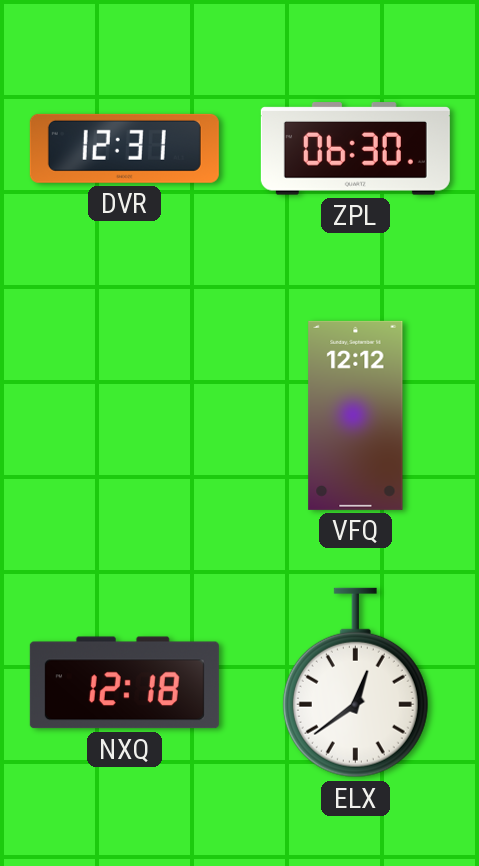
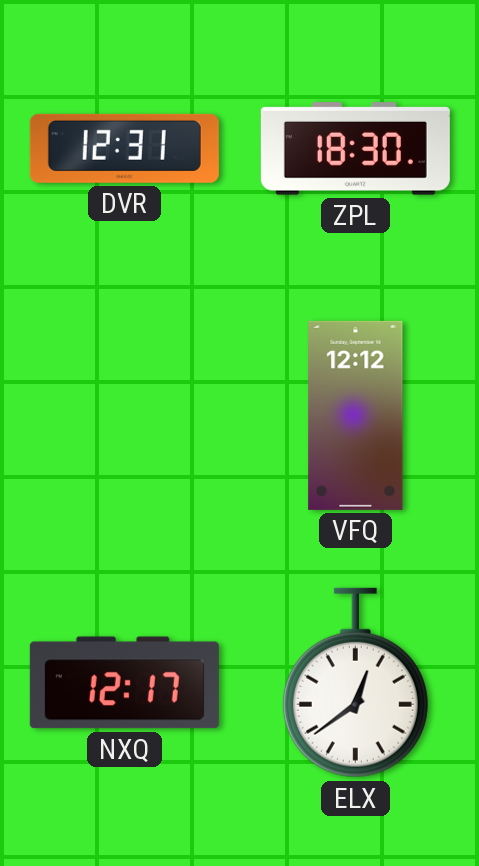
ZPL: 06:30 -> 18:30
NXQ: 12:18 -> 12:17
